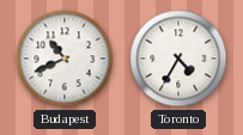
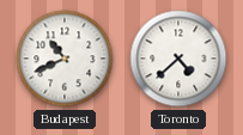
Toronto: 4:35 -> 4:38
